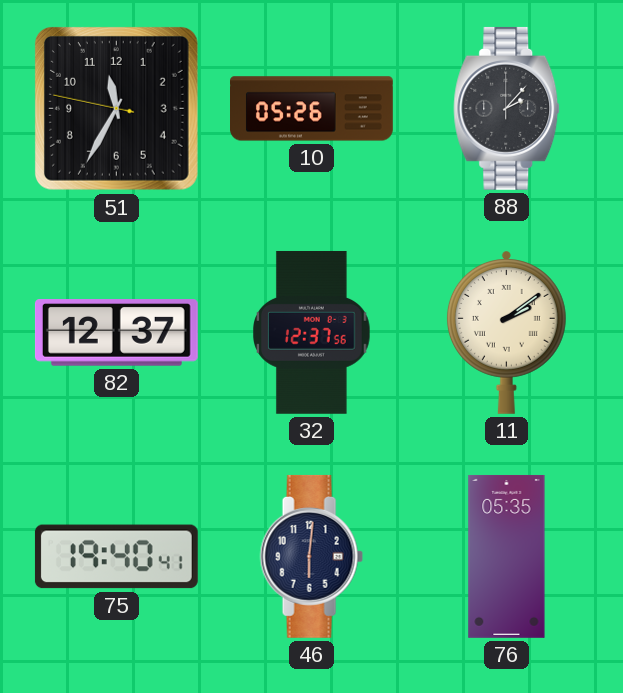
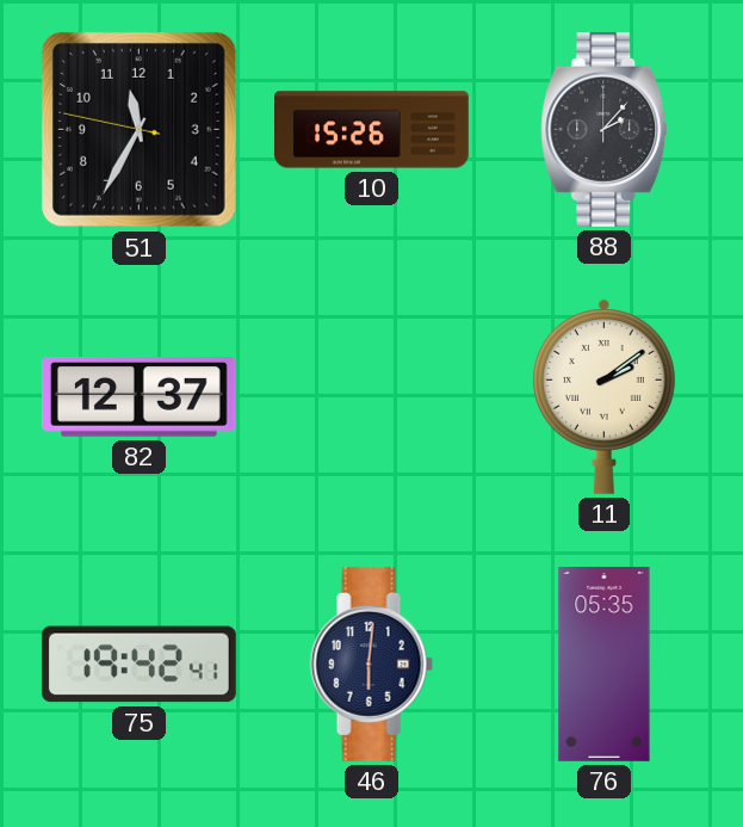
10: 05:26 -> 15:26
32: 12:37 -> none
75: 19:40 -> 19:42
